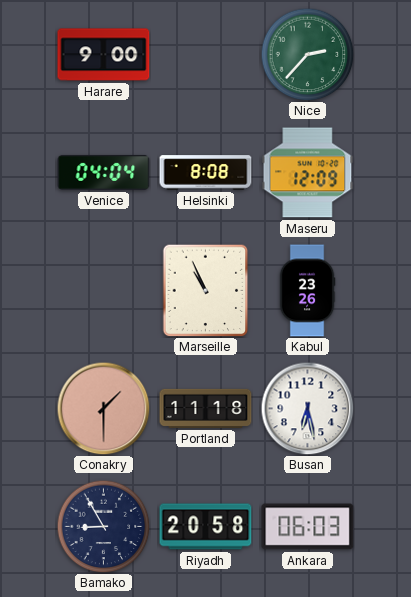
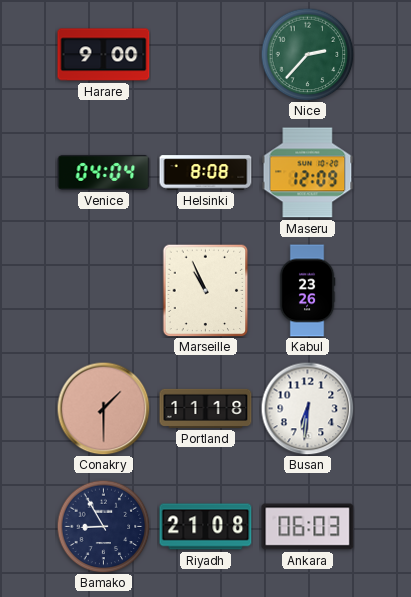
Busan: 6:28 -> 6:31
Riyadh: 20:58 -> 21:08
